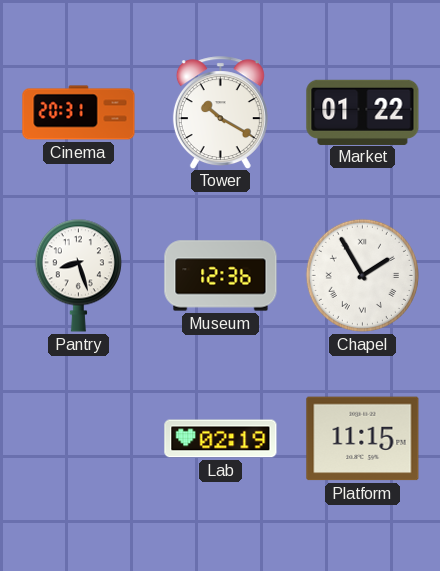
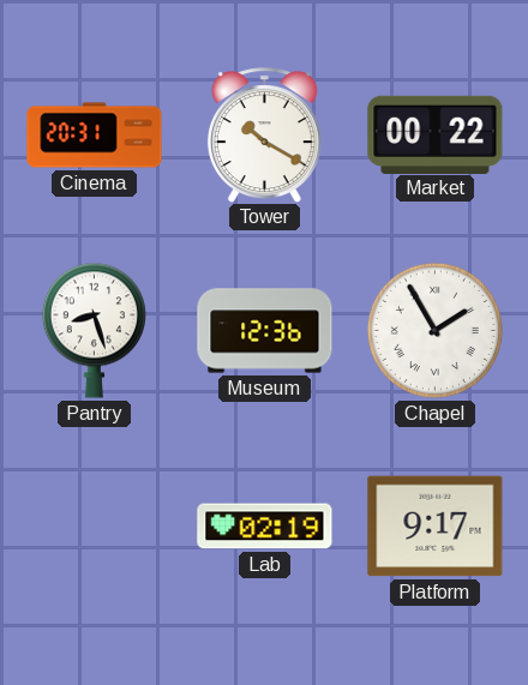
Market: 01:22 -> 00:22
Platform: 11:15 -> 9:17
